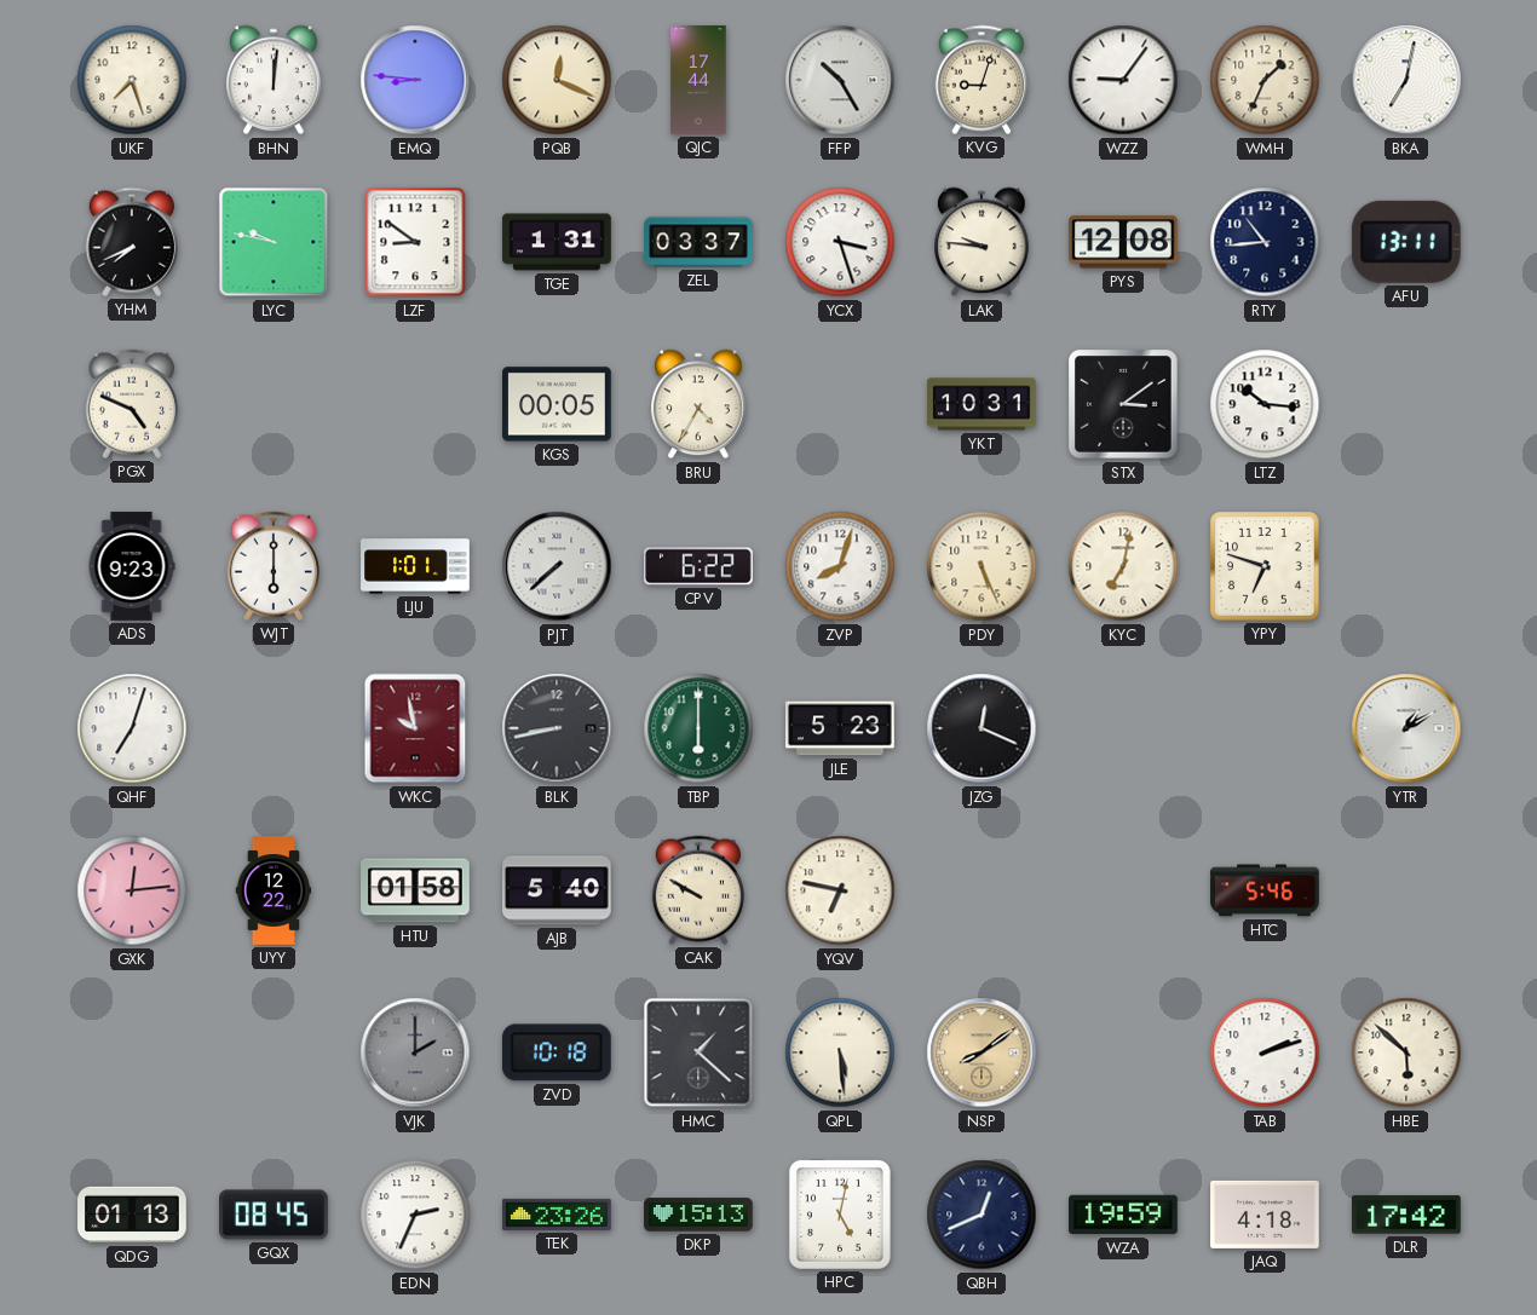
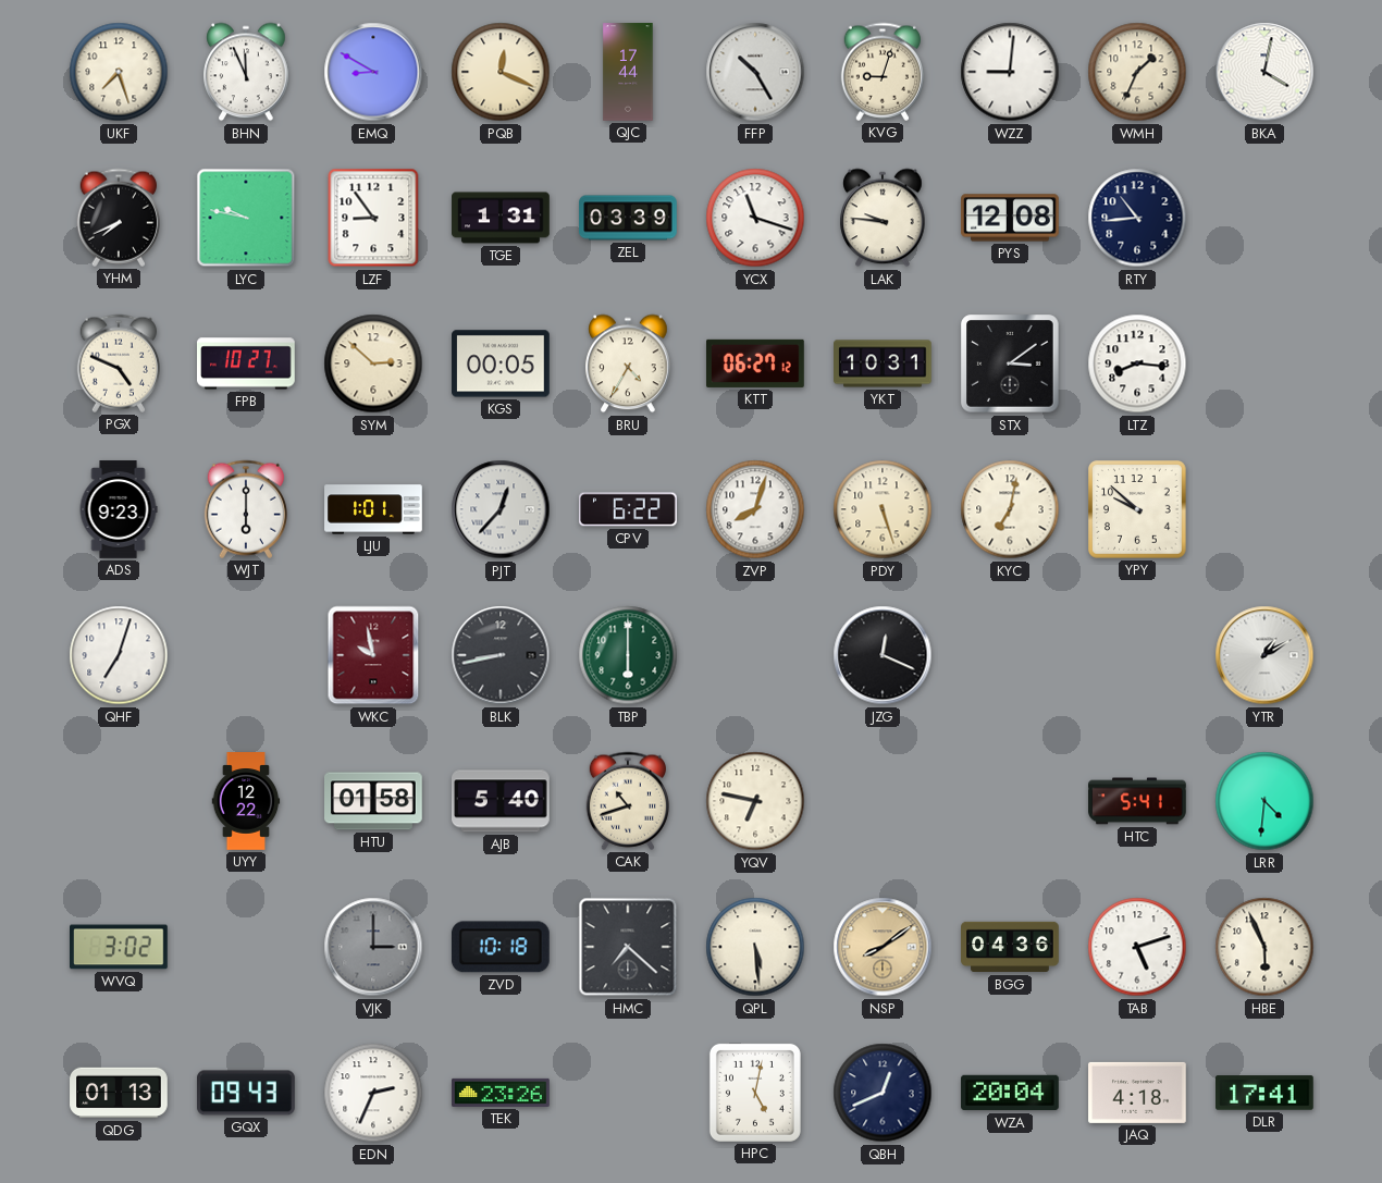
BHN: 12:01 -> 11:56
EMQ: 8:46 -> 8:50
WZZ: 9:06 -> 9:01
BKA: 7:02 -> 4:02
LZF: 8:51 -> 8:54
ZEL: 03:37 -> 03:39
YCX: 3:27 -> 11:18
AFU: 13:11 -> none
FPB: none -> 10:27
SYM: none -> 2:52
KTT: none -> 06:27
LTZ: 10:16 -> 8:16
PJT: 7:38 -> 12:37
PDY: 5:26 -> 5:27
YPY: 6:48 -> 9:52
JLE: 5:23 -> none
GXK: 12:14 -> none
CAK: 9:50 -> 10:42
HTC: 5:46 -> 5:41
LRR: none -> 4:31
WVQ: none -> 3:02
VJK: 2:00 -> 3:00
HMC: 1:22 -> 7:22
BGG: none -> 04:36
TAB: 2:12 -> 5:12
HBE: 5:52 -> 5:56
GQX: 08:45 -> 09:43
DKP: 15:13 -> none
WZA: 19:59 -> 20:04
DLR: 17:42 -> 17:41
